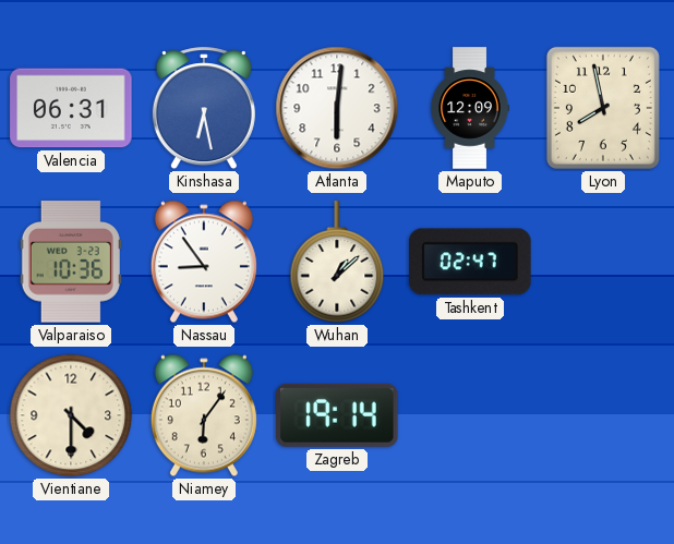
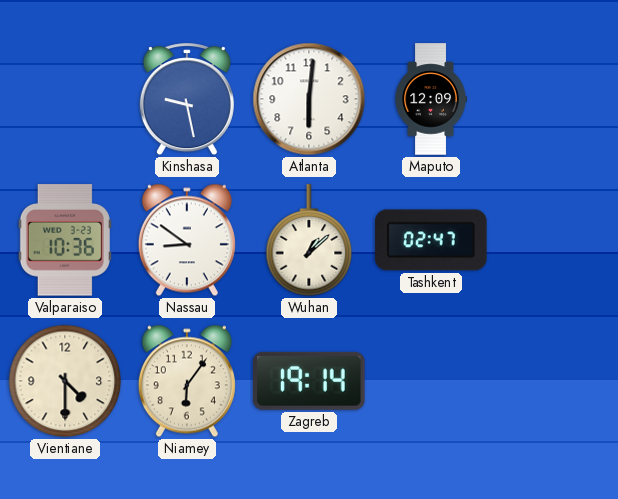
Valencia: 06:31 -> none
Kinshasa: 6:28 -> 9:28
Lyon: 7:58 -> none
Nassau: 8:54 -> 8:51
